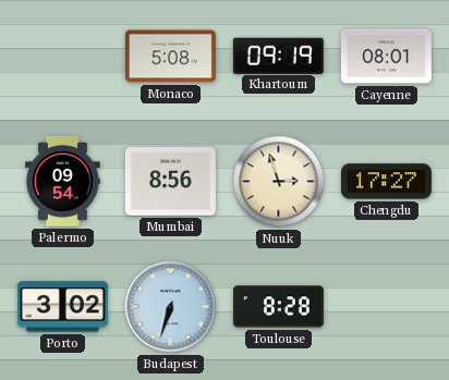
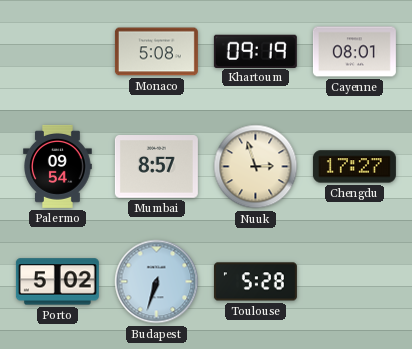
Mumbai: 8:56 -> 8:57
Porto: 3:02 -> 5:02
Toulouse: 8:28 -> 5:28
